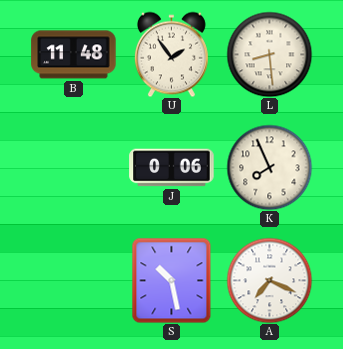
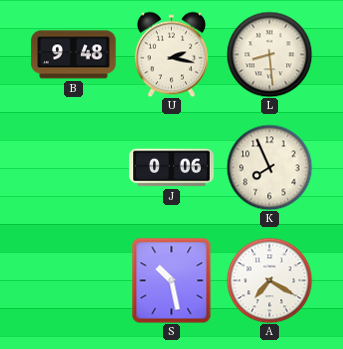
B: 11:48 -> 9:48
U: 1:54 -> 2:17
A: 7:19 -> 7:20
